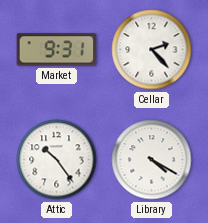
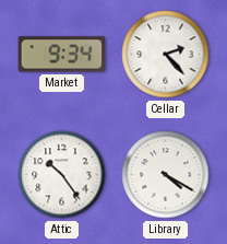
Market: 9:31 -> 9:34
